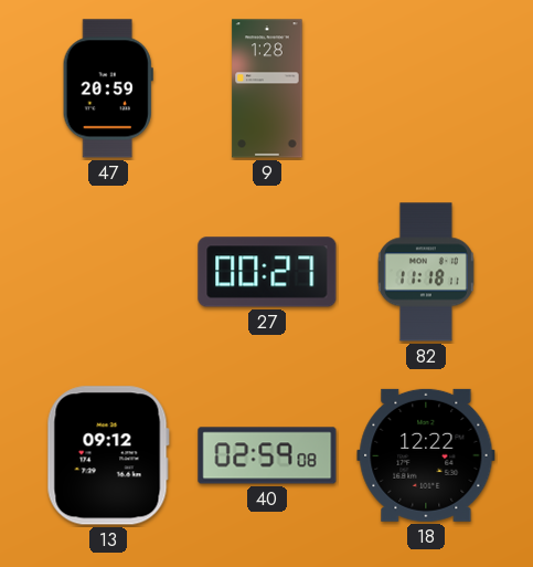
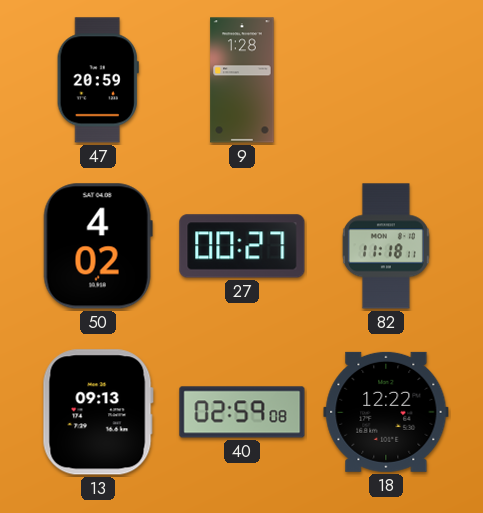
50: none -> 4:02
13: 09:12 -> 09:13
